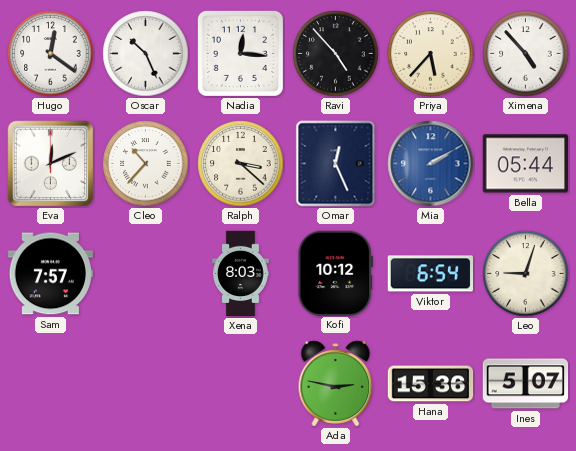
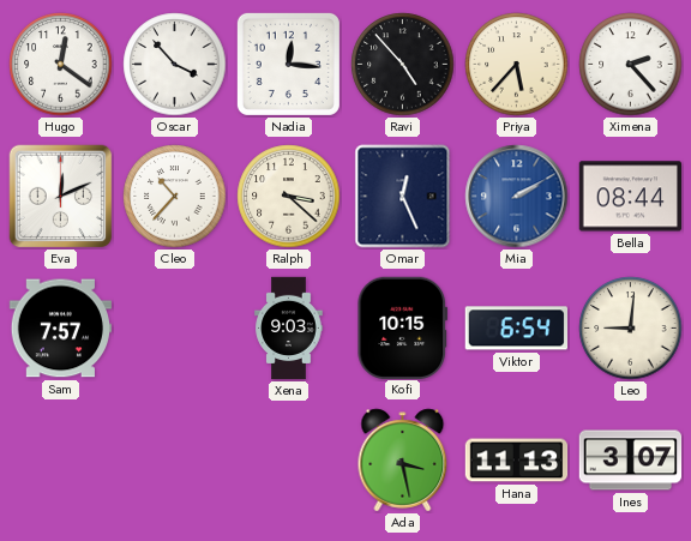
Oscar: 10:26 -> 3:53
Ximena: 4:53 -> 2:23
Bella: 05:44 -> 08:44
Xena: 8:03 -> 9:03
Kofi: 10:12 -> 10:15
Leo: 9:03 -> 9:01
Ada: 2:47 -> 3:28
Hana: 15:36 -> 11:13
Ines: 5:07 -> 3:07
